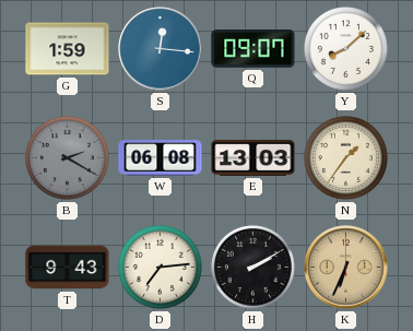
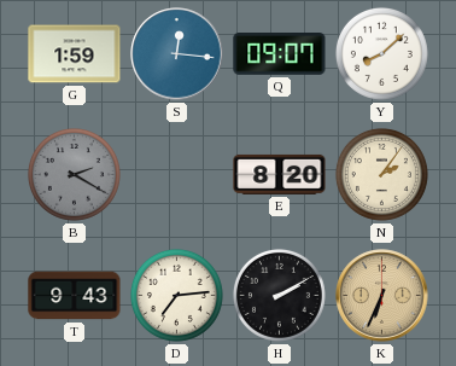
W: 06:08 -> none
E: 13:03 -> 8:20
N: 1:36 -> 2:06
